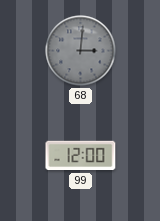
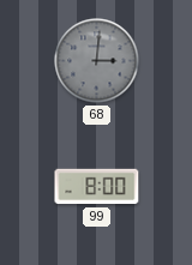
99: 12:00 -> 8:00
